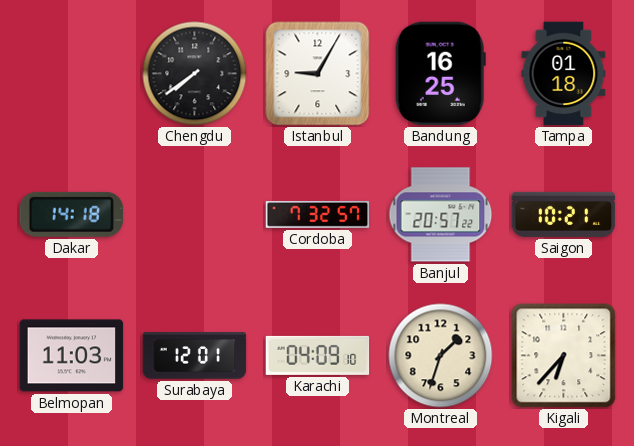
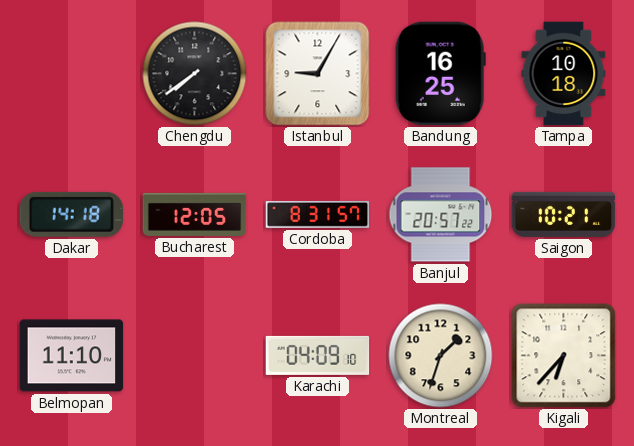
Tampa: 01:18 -> 10:18
Bucharest: none -> 12:05
Cordoba: 7:32 -> 8:31
Belmopan: 11:03 -> 11:10
Surabaya: 12:01 -> none
